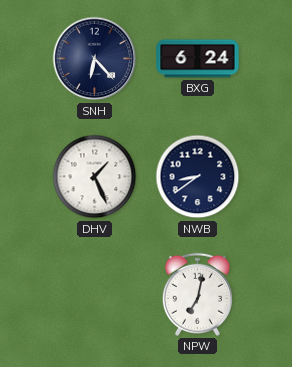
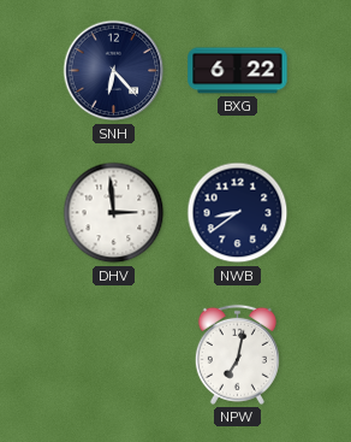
BXG: 6:24 -> 6:22
DHV: 1:26 -> 2:59
